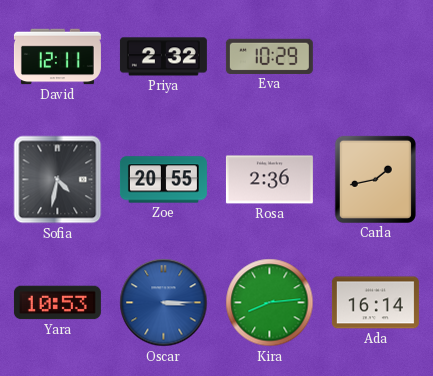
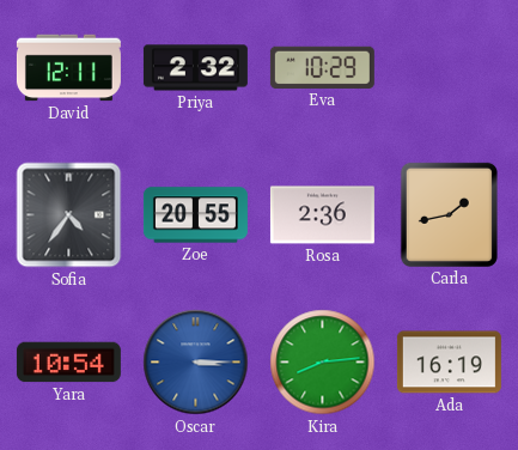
Sofia: 4:32 -> 4:36
Yara: 10:53 -> 10:54
Ada: 16:14 -> 16:19
